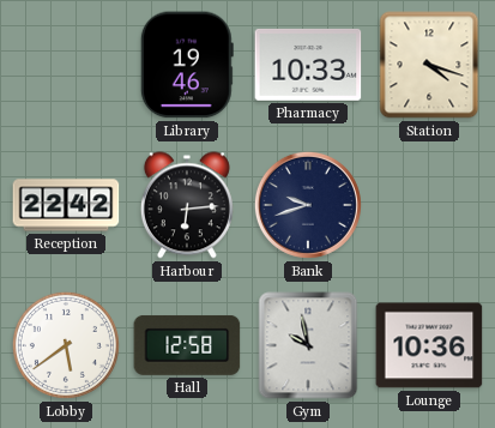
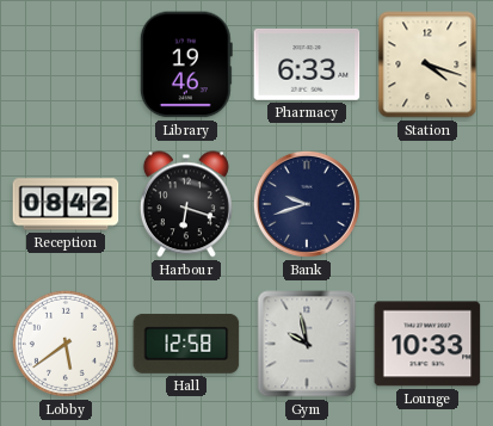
Pharmacy: 10:33 -> 6:33
Reception: 22:42 -> 08:42
Harbour: 6:14 -> 6:18
Lounge: 10:36 -> 10:33
